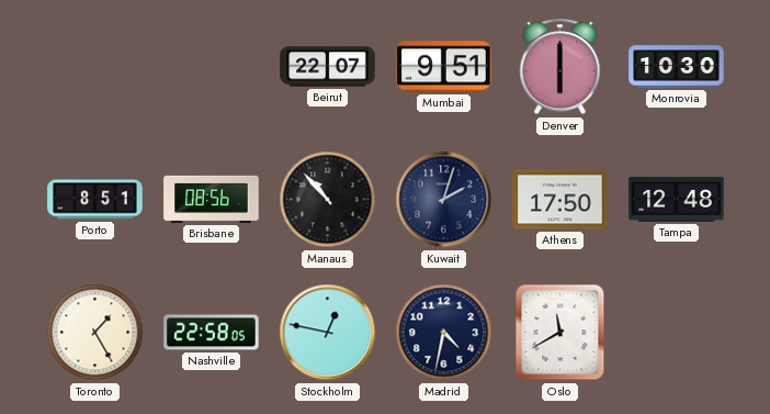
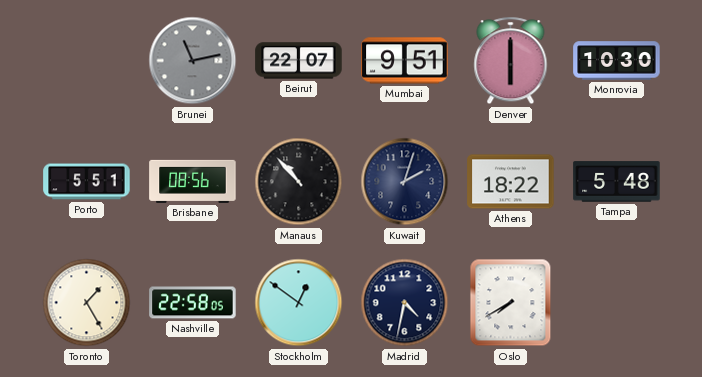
Brunei: none -> 11:13
Porto: 8:51 -> 5:51
Athens: 17:50 -> 18:22
Tampa: 12:48 -> 5:48
Stockholm: 12:47 -> 12:51
Oslo: 11:40 -> 7:40
